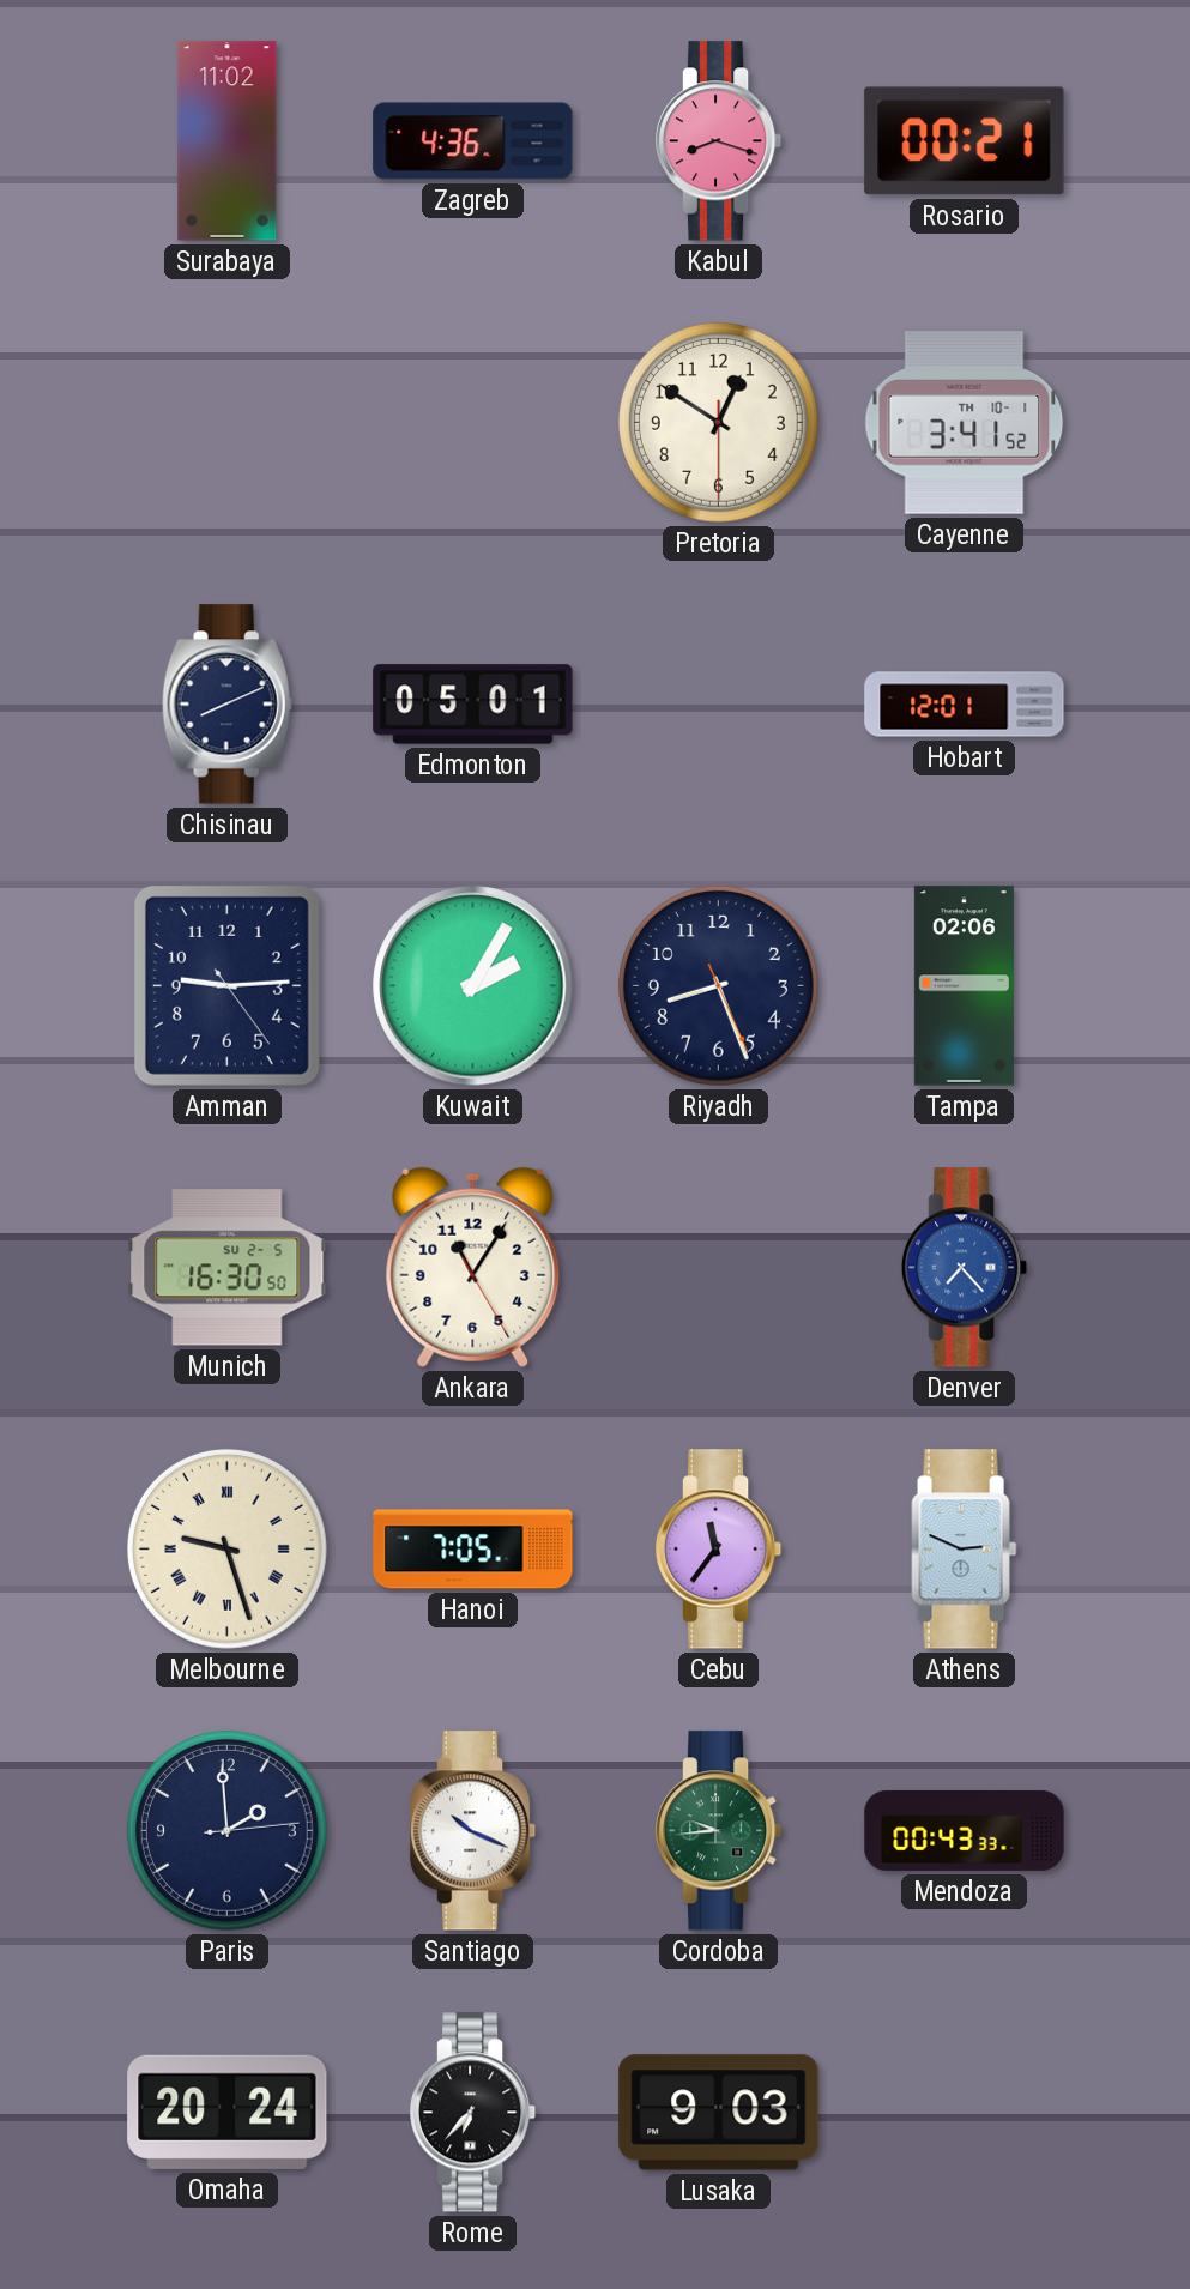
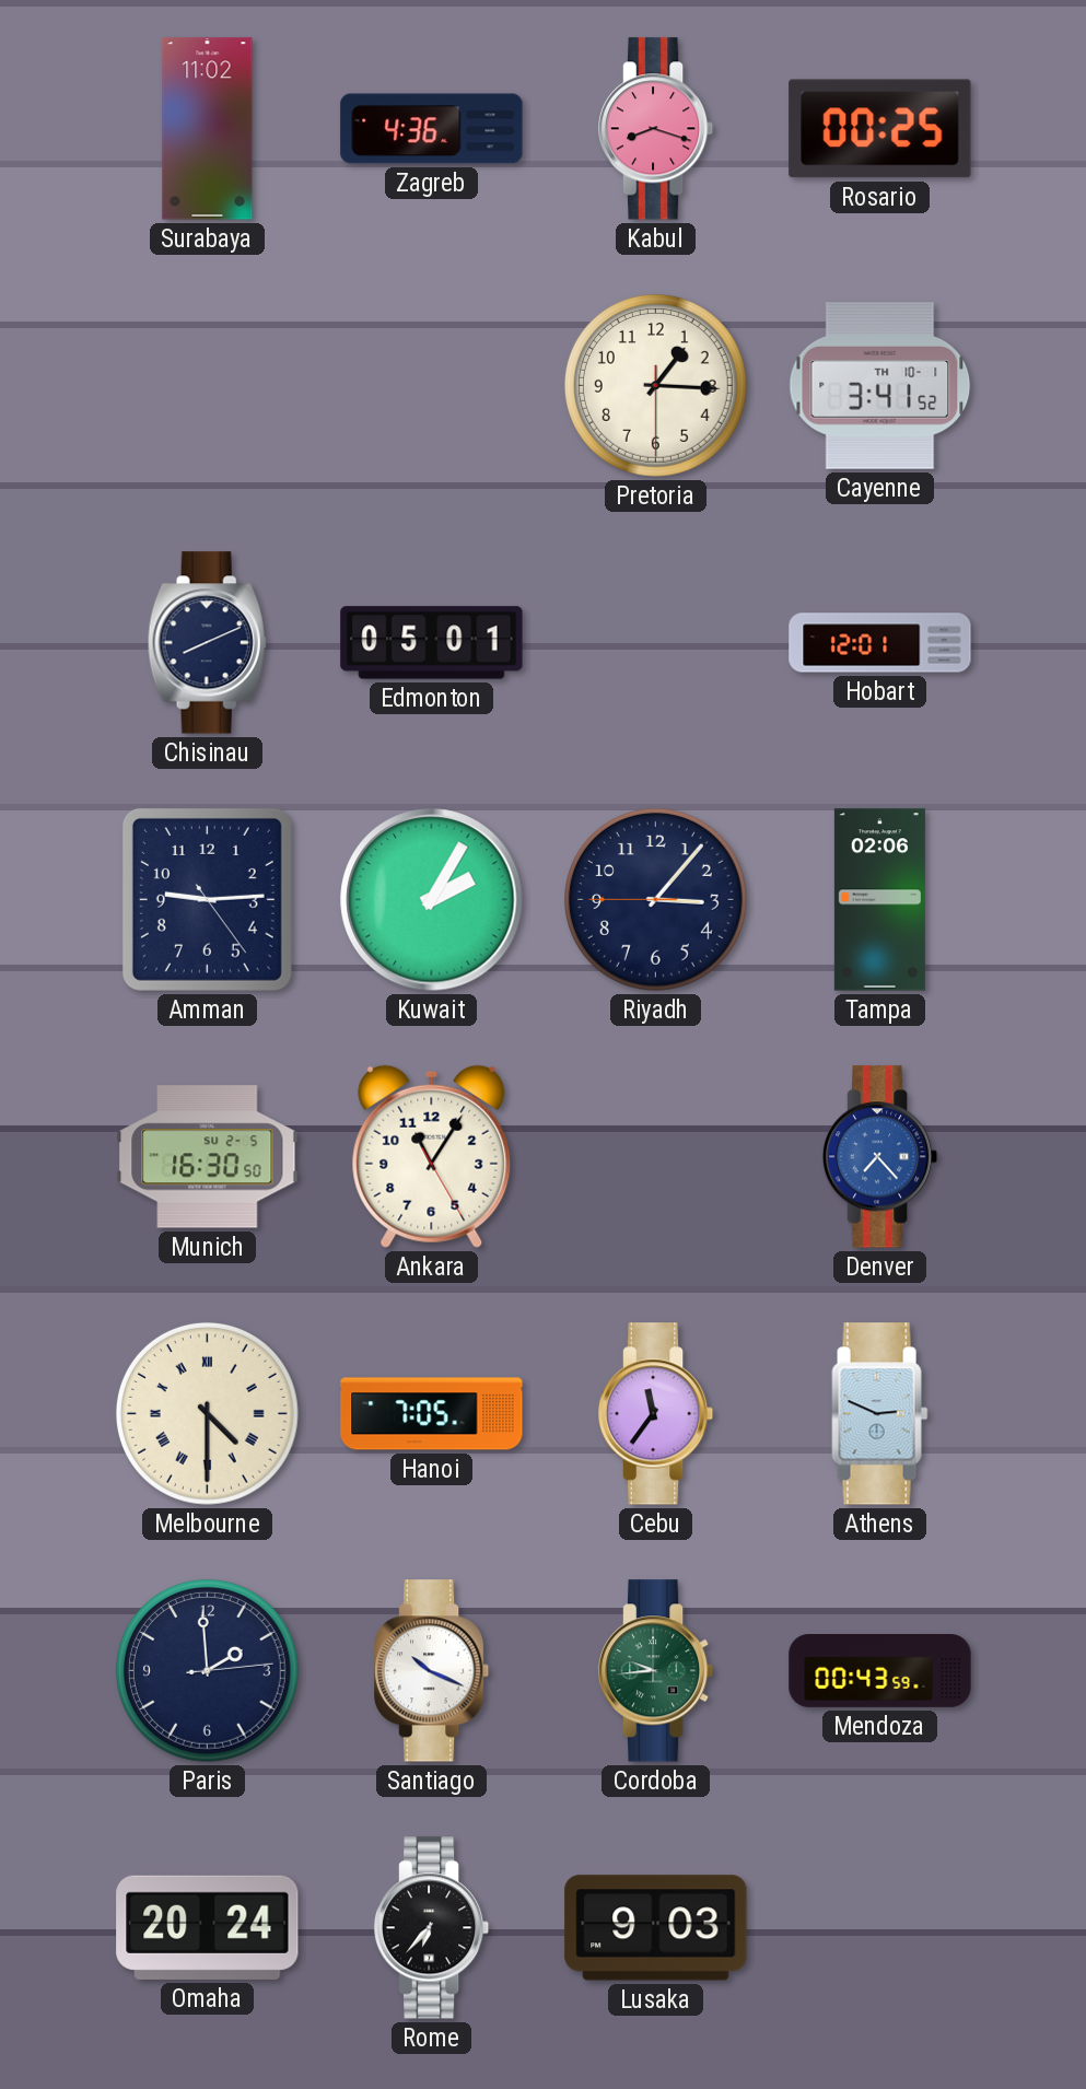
Rosario: 00:21 -> 00:25
Pretoria: 12:50 -> 1:15
Riyadh: 8:26 -> 3:06
Melbourne: 9:27 -> 4:30
Mendoza: 00:43:33 -> 00:43:59
